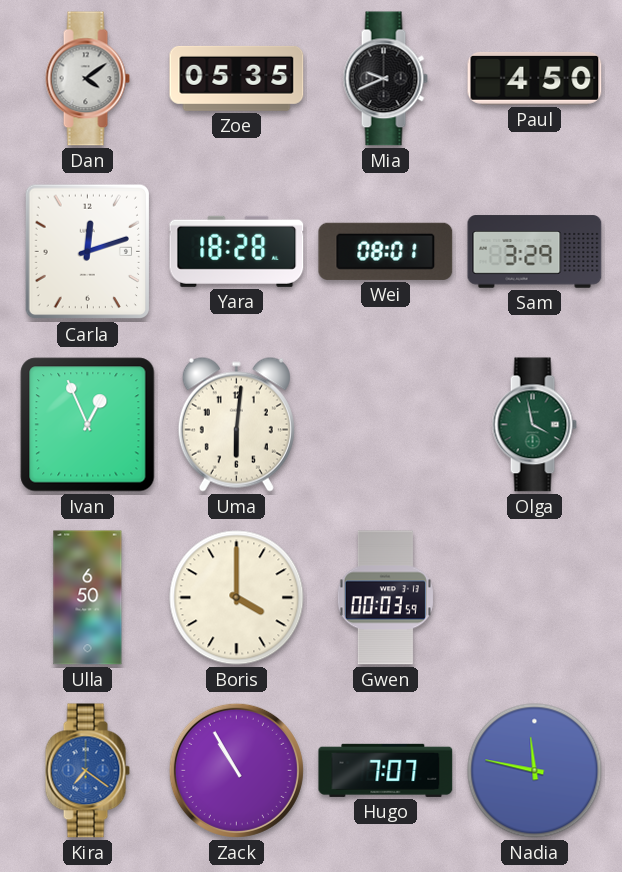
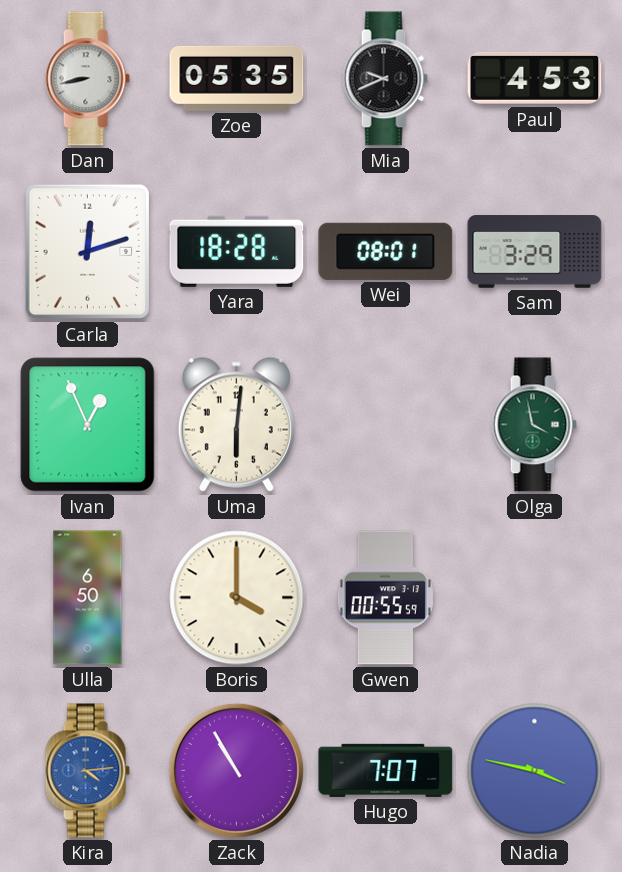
Dan: 4:09 -> 8:43
Paul: 4:50 -> 4:53
Gwen: 00:03 -> 00:55
Kira: 7:21 -> 4:14
Nadia: 11:47 -> 3:47
